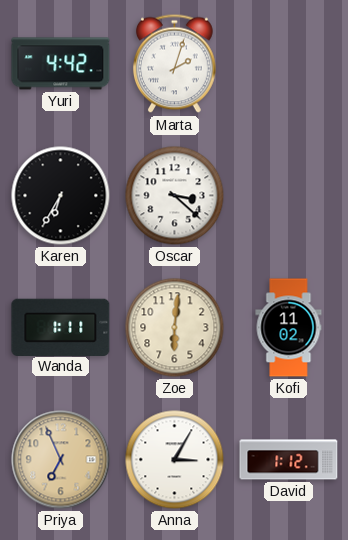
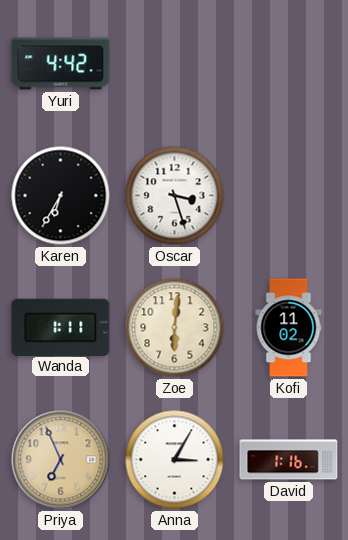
Marta: 2:03 -> none
Oscar: 3:22 -> 3:27
David: 1:12 -> 1:16
